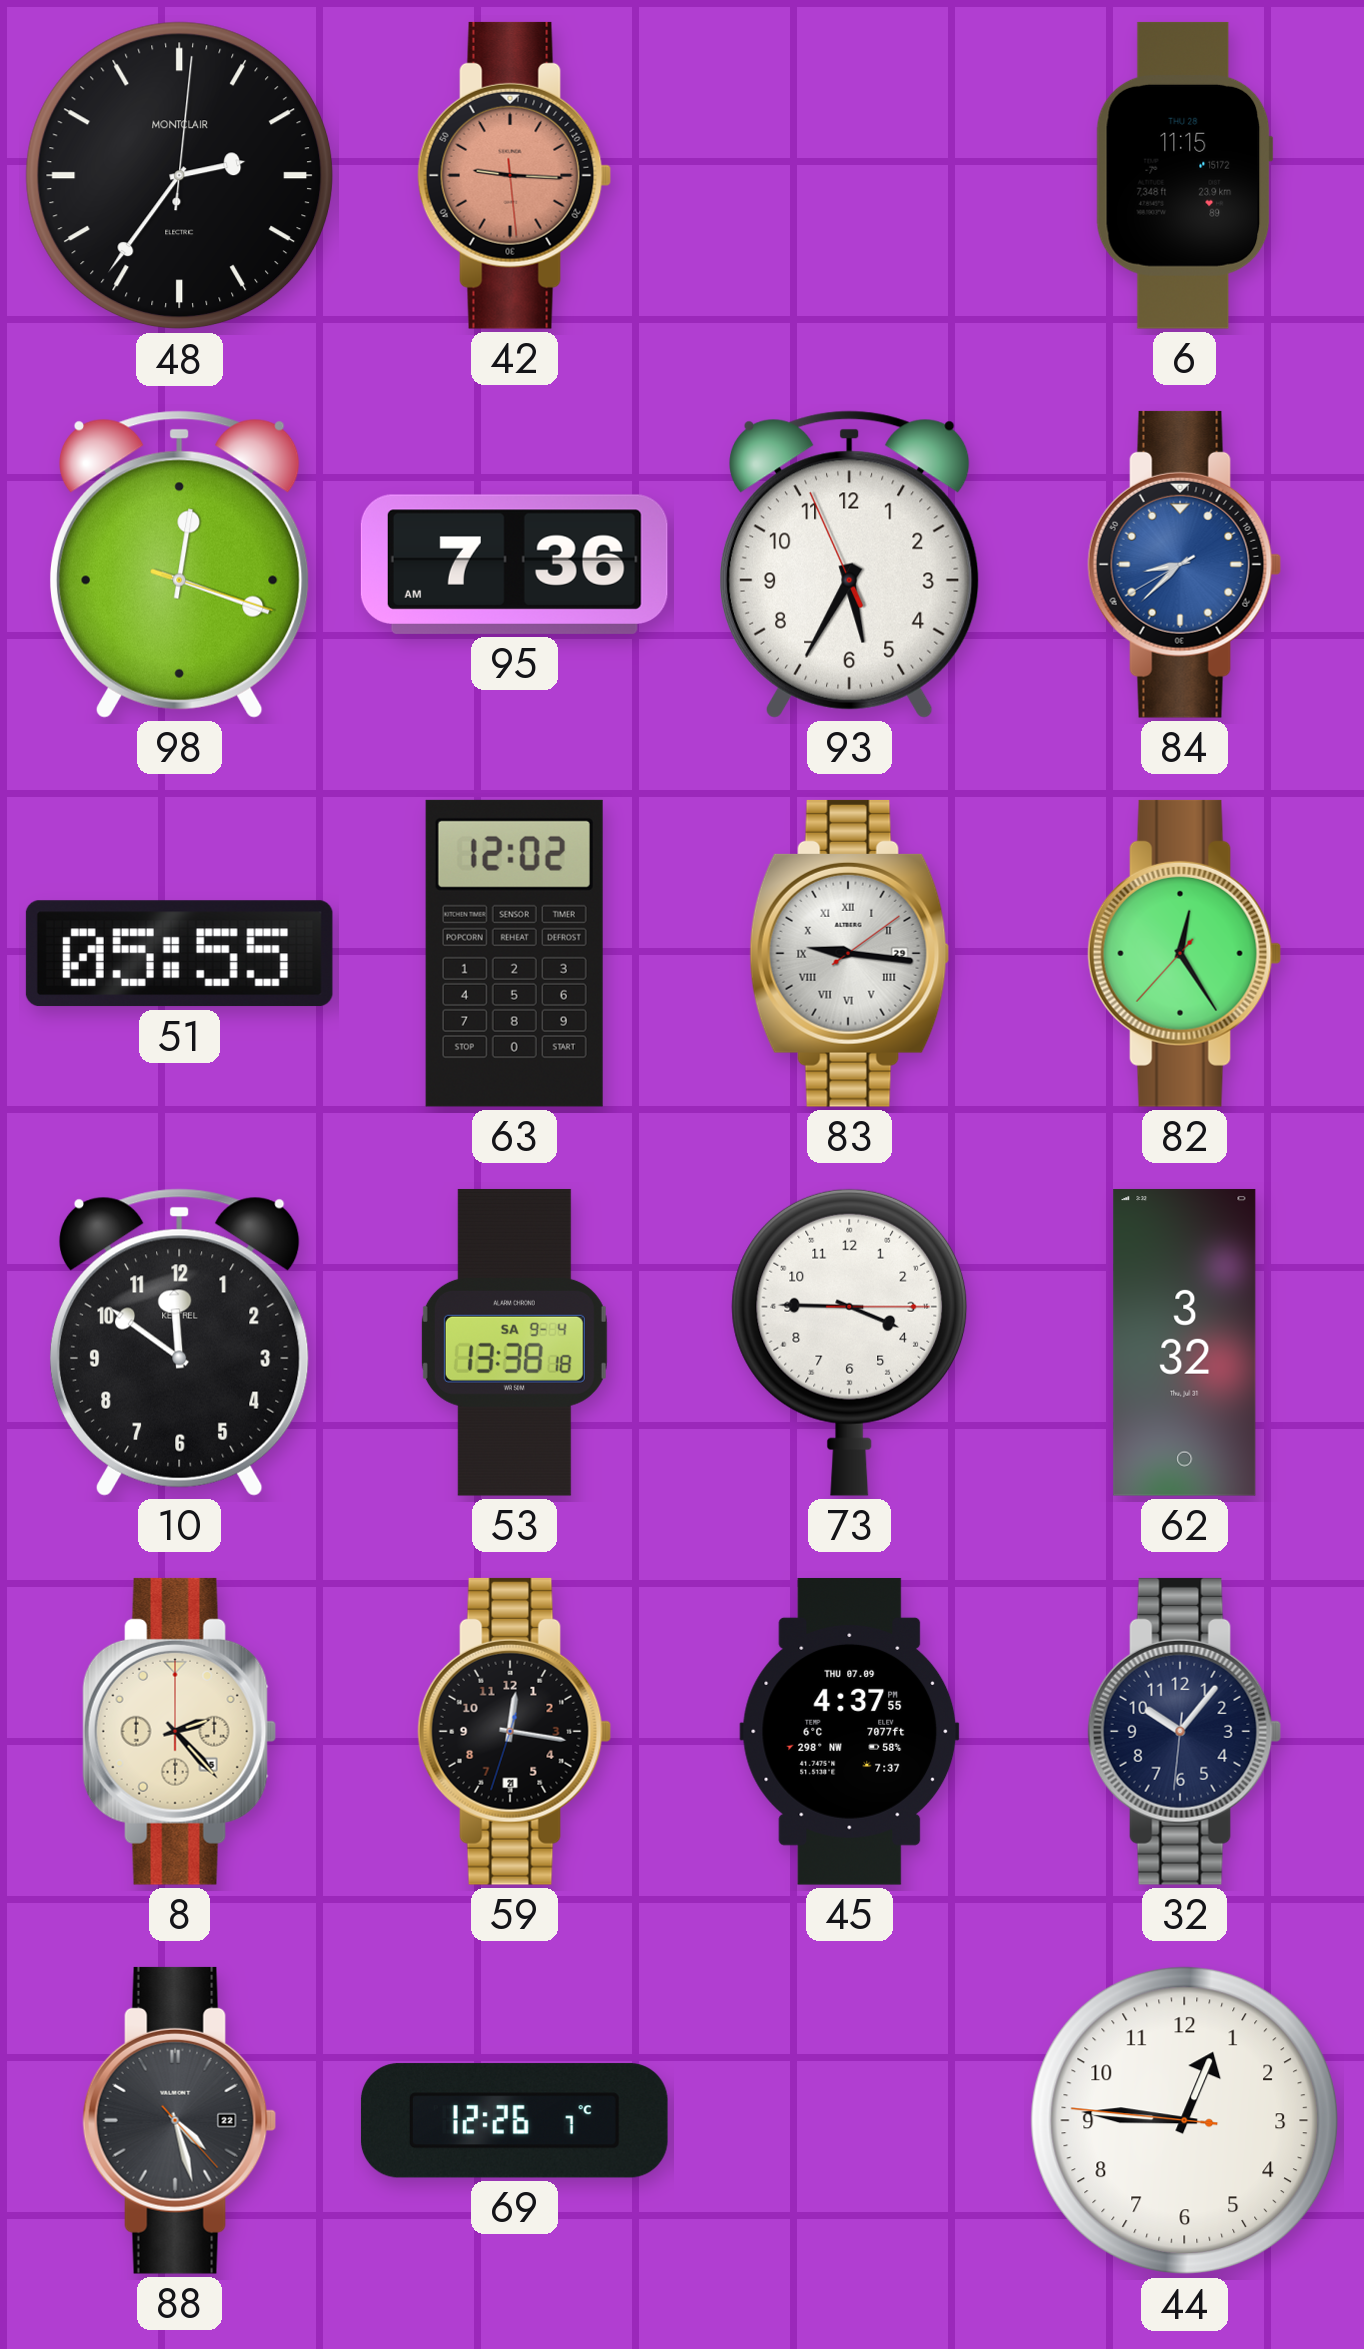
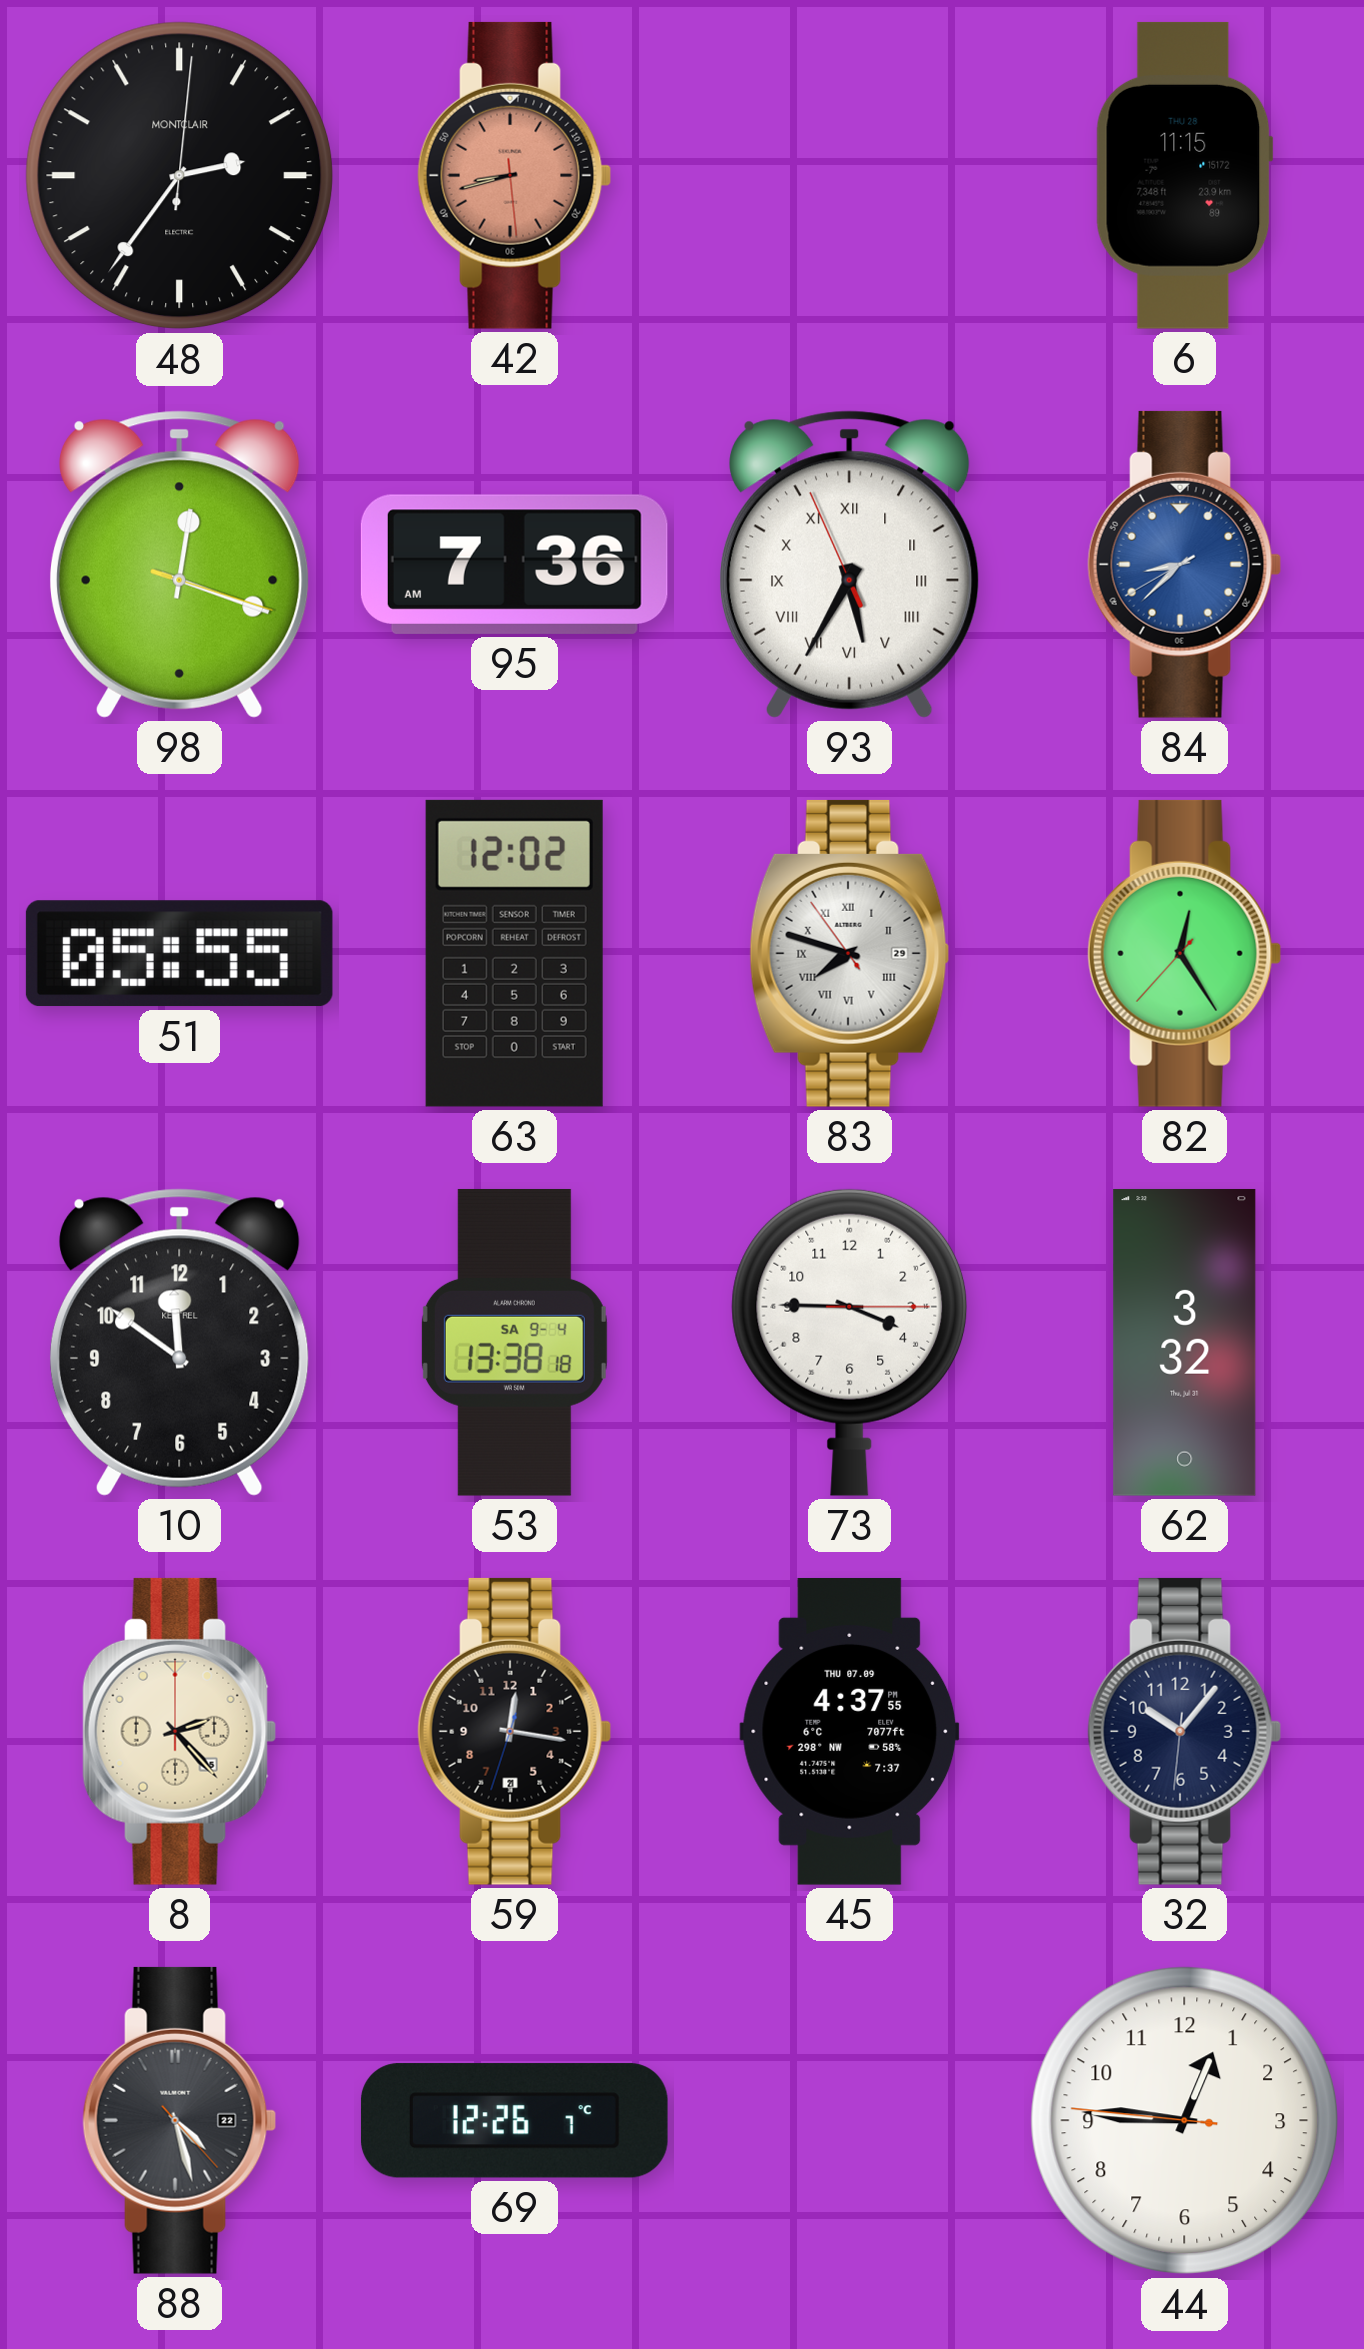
42: 9:15 -> 8:42
93 numerals: Arabic -> Roman
83: 9:16 -> 7:47
